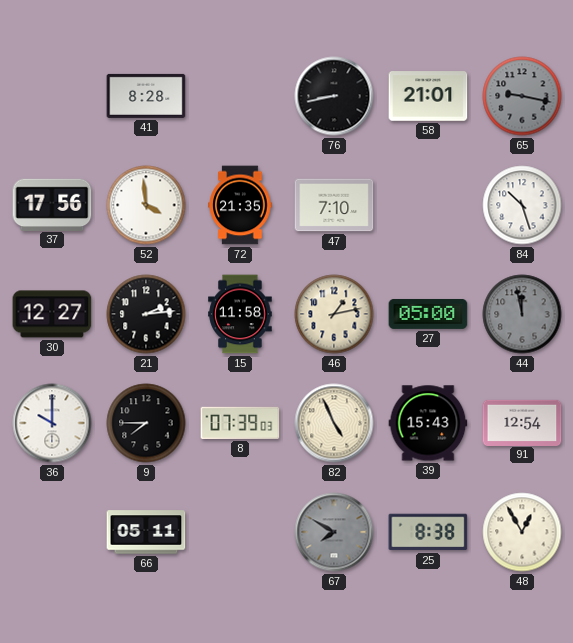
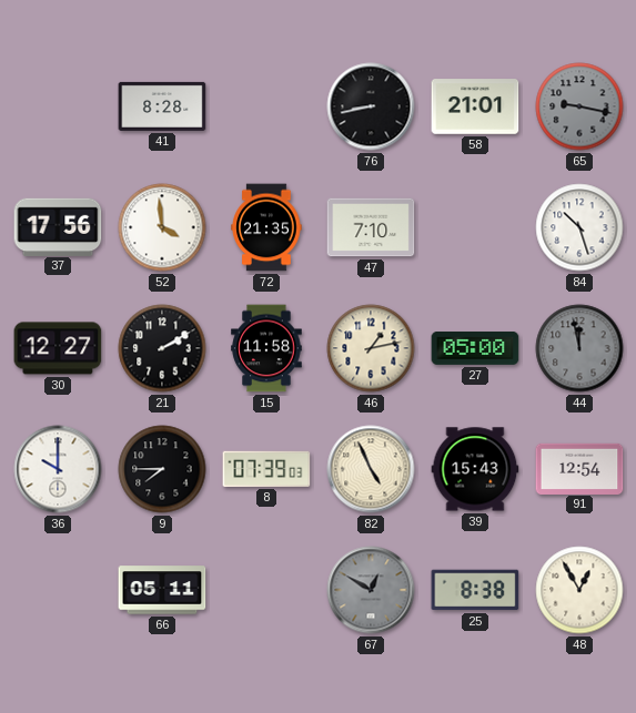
21: 2:14 -> 2:10
67: 7:50 -> 12:50
